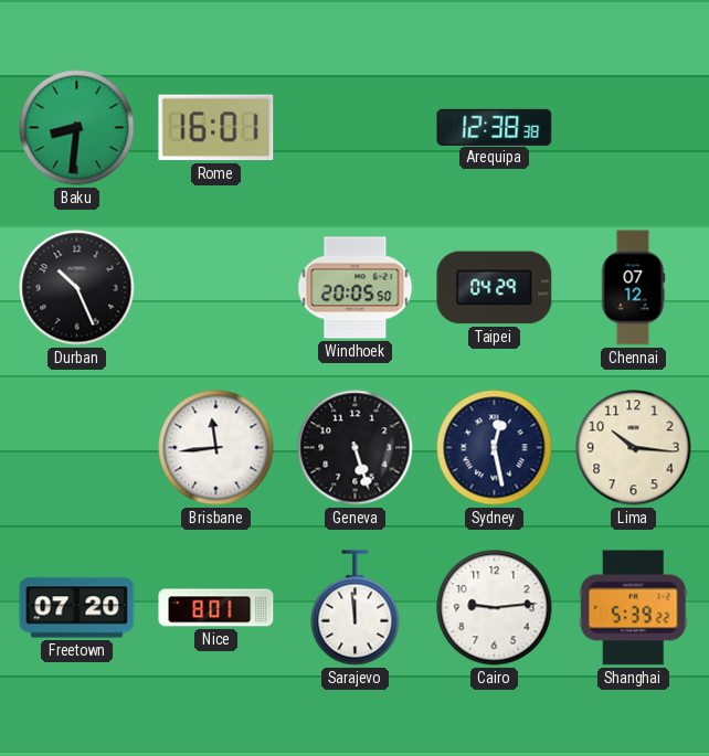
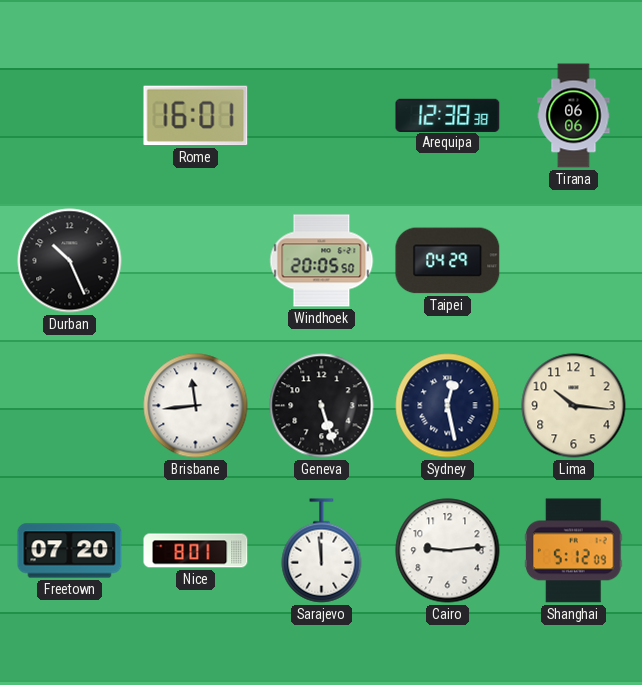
Baku: 8:31 -> none
Tirana: none -> 06:06
Chennai: 07:12 -> none
Shanghai: 5:39 -> 5:12
